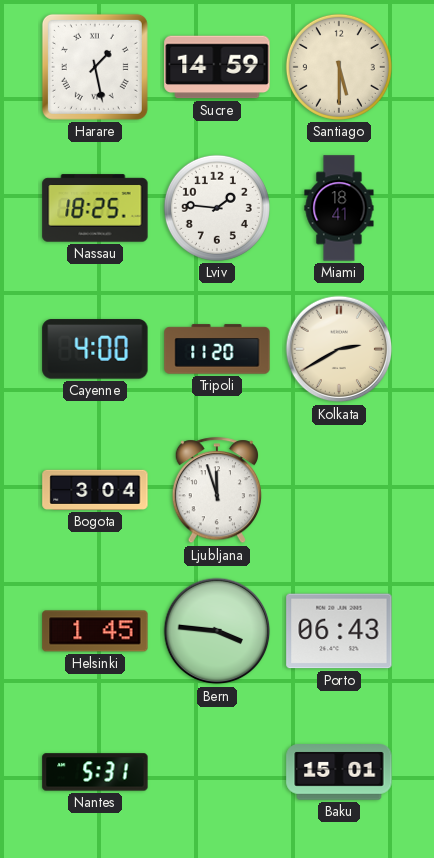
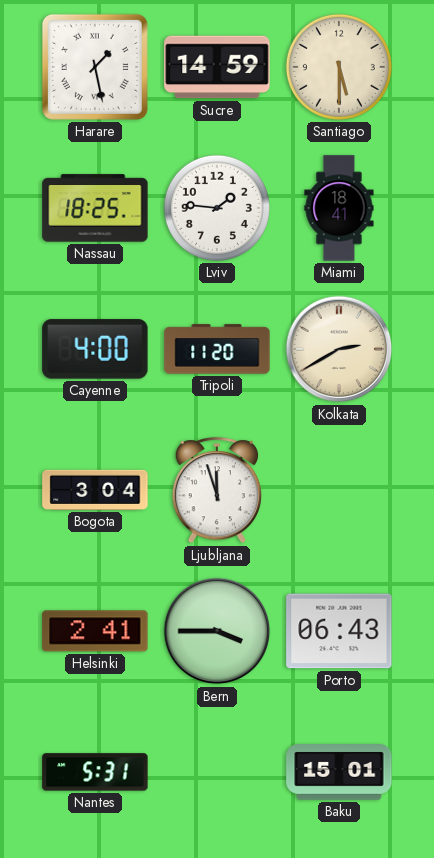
Helsinki: 1:45 -> 2:41
Bern: 3:46 -> 3:45
